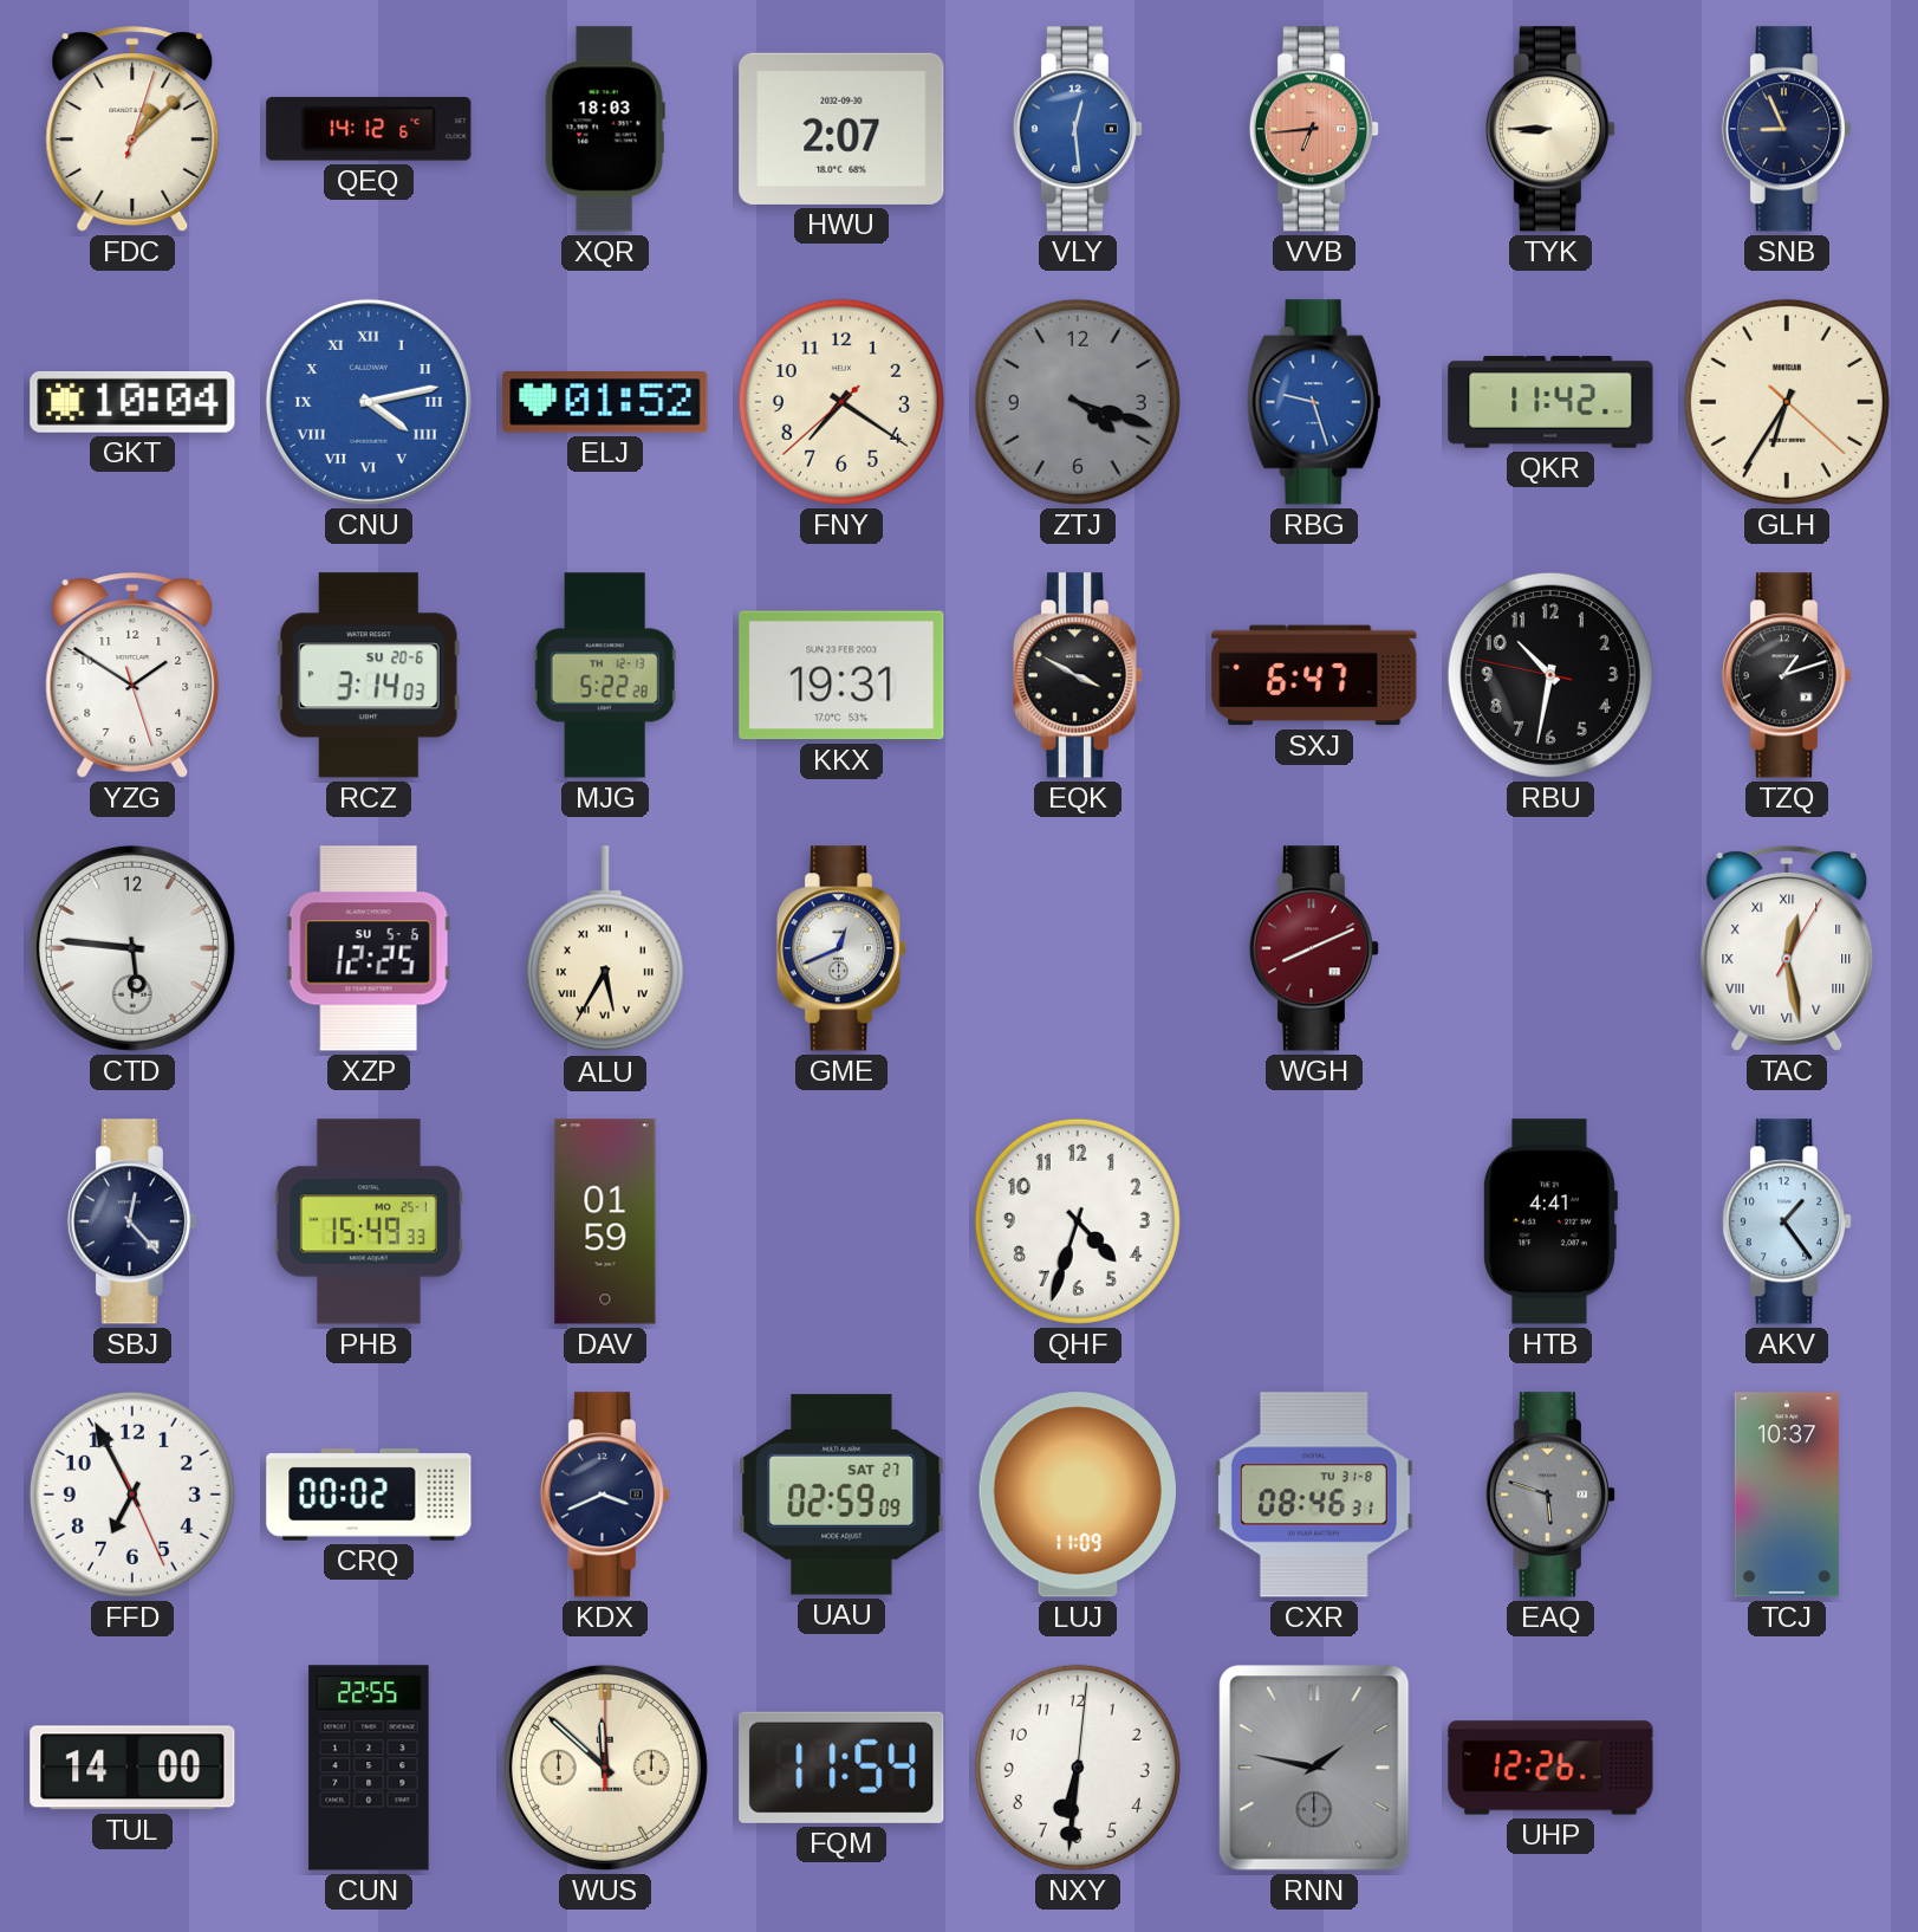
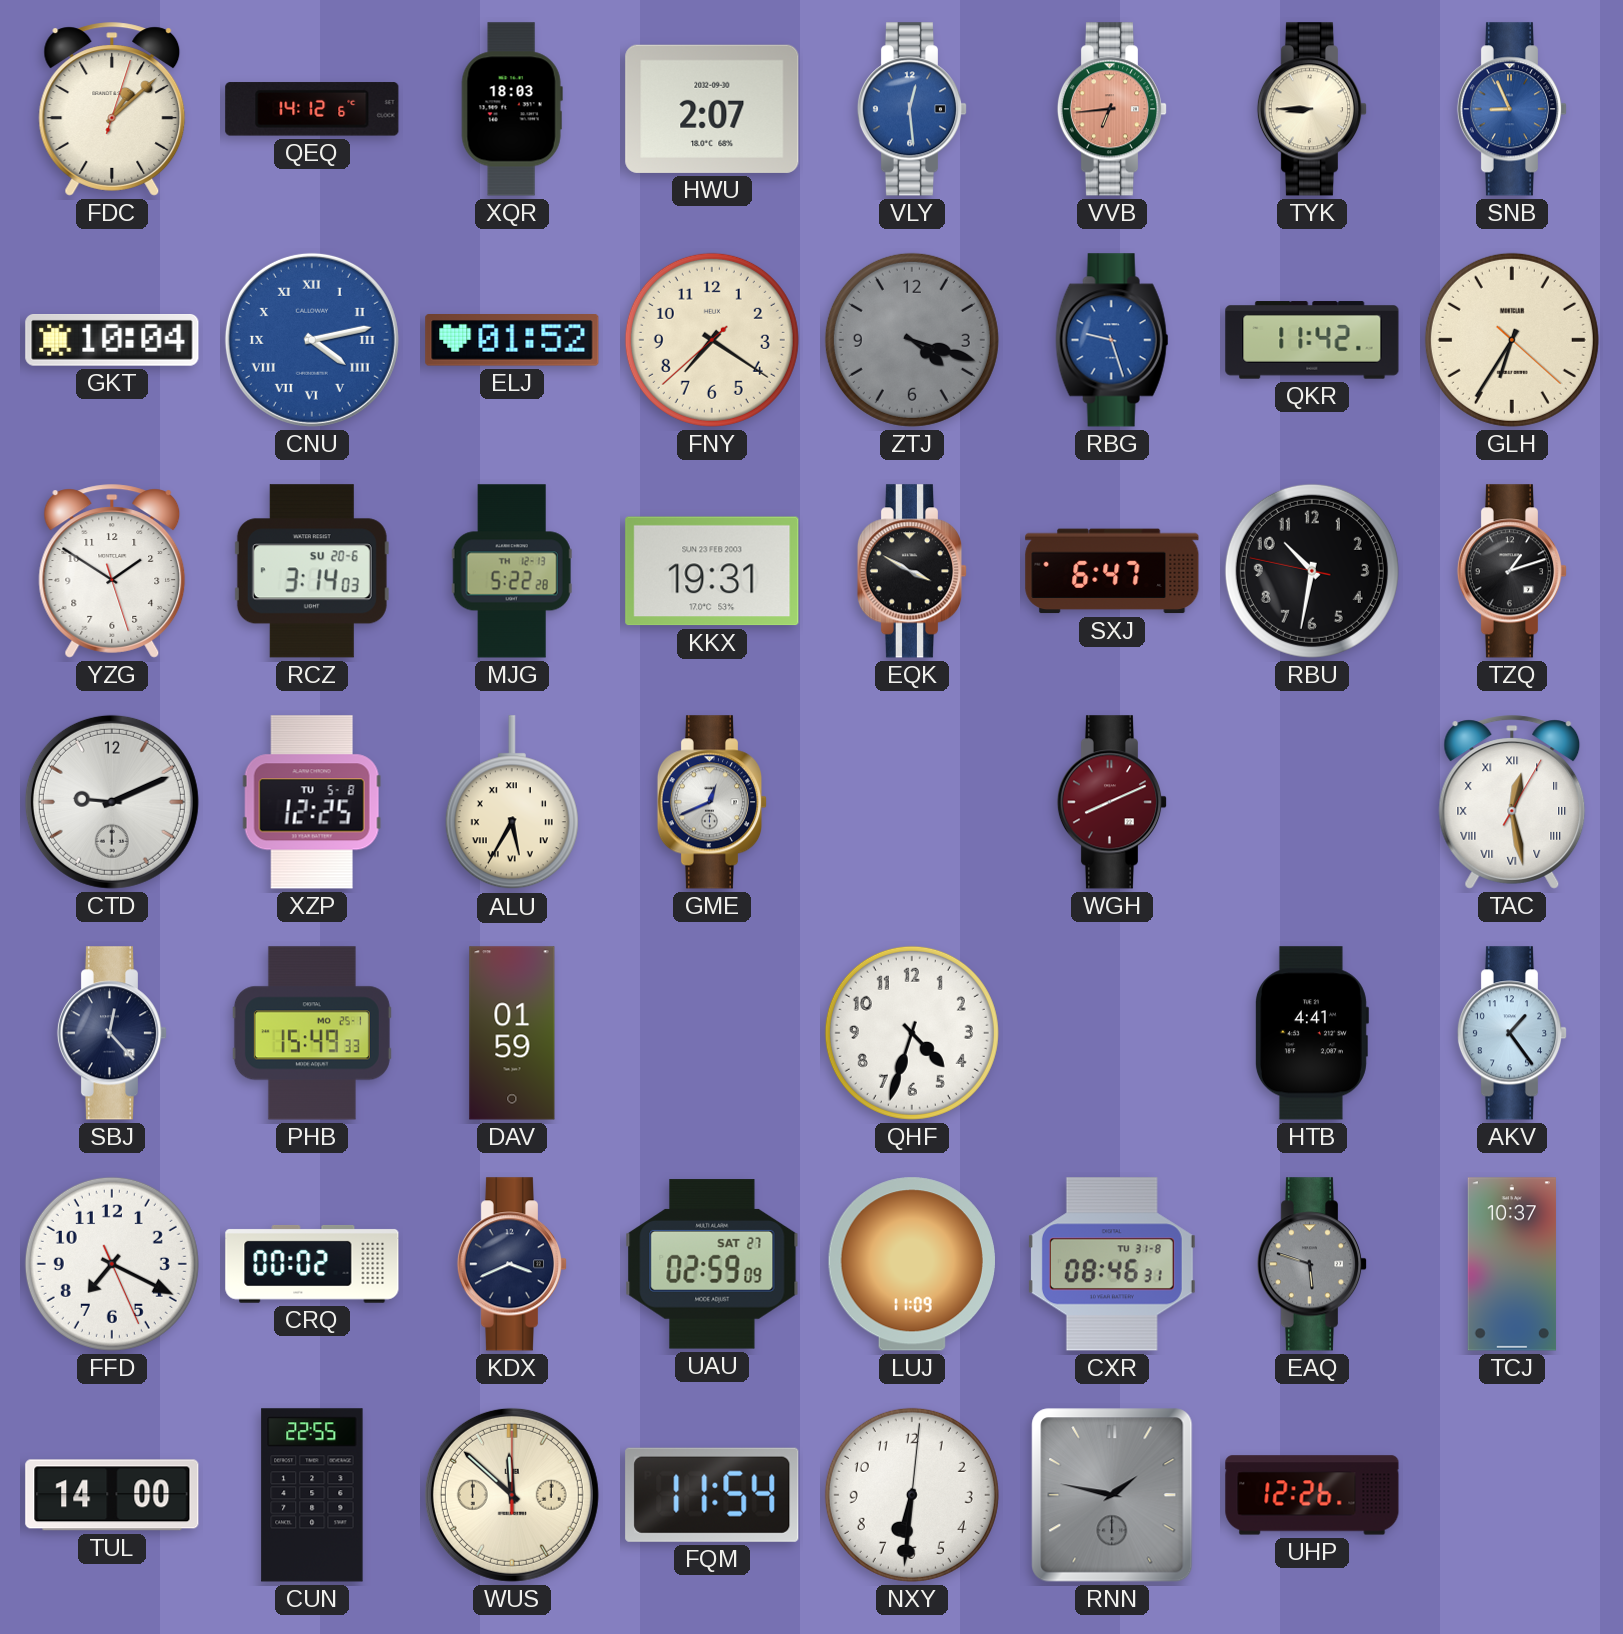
SNB dial: navy -> blue
CTD: 5:46 -> 9:11
XZP date: SU 5-6 -> TU 5-8
FFD: 6:55 -> 7:19
